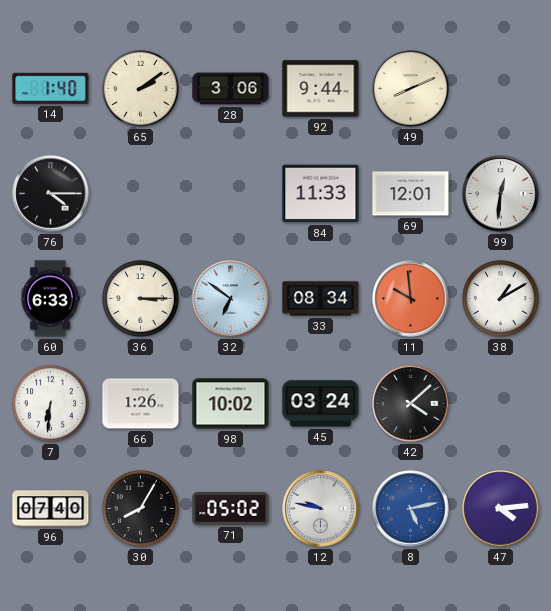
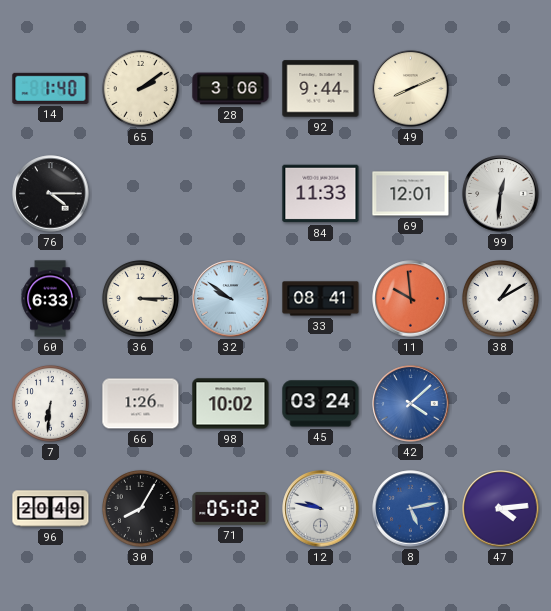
32: 6:51 -> 9:51
33: 08:34 -> 08:41
42 dial: black -> blue
96: 07:40 -> 20:49
